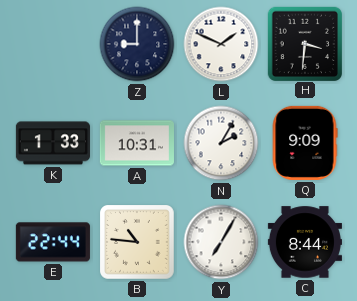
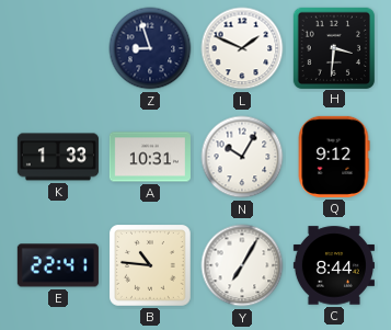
Z: 9:00 -> 8:57
N: 2:05 -> 10:05
Q: 9:09 -> 9:12
E: 22:44 -> 22:41
